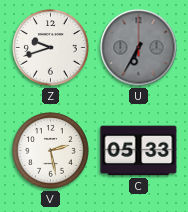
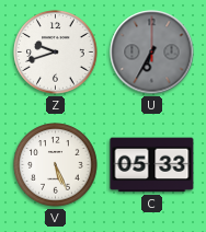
V: 2:28 -> 5:26
